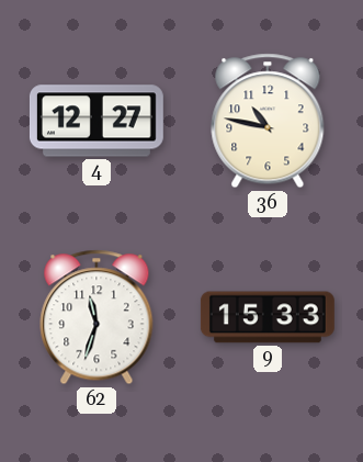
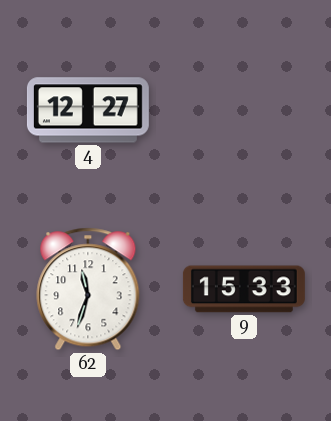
36: 10:47 -> none
